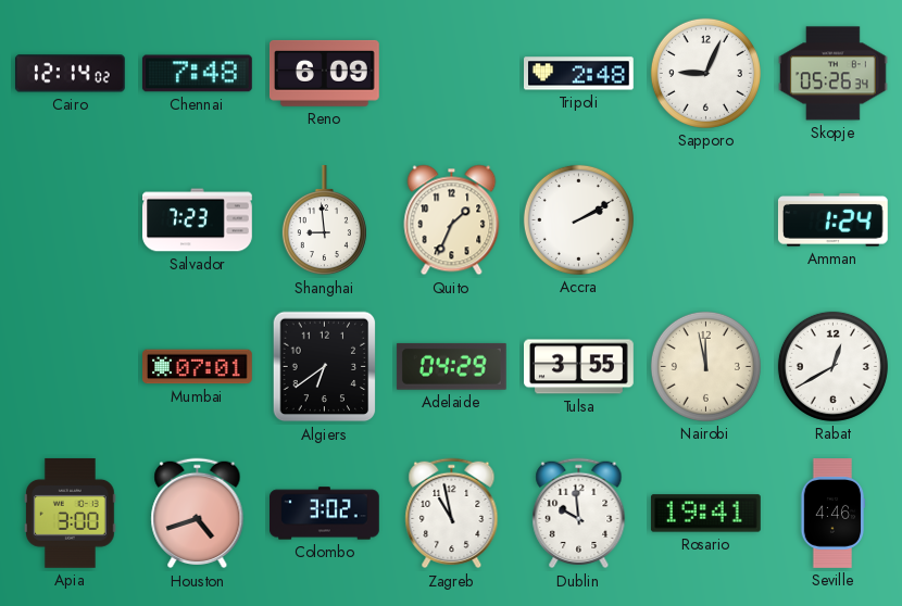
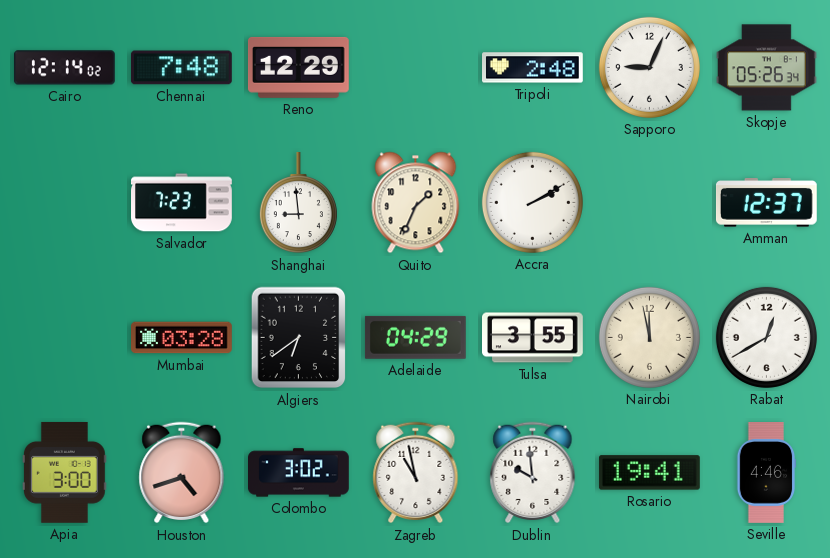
Reno: 6:09 -> 12:29
Amman: 1:24 -> 12:37
Mumbai: 07:01 -> 03:28
